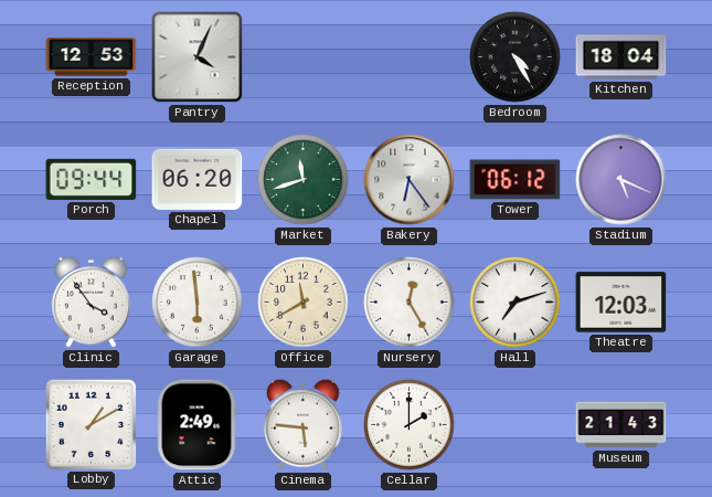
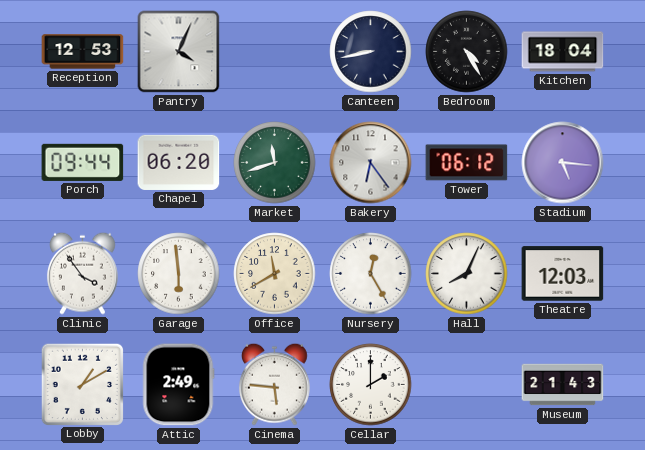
Canteen: none -> 8:43
Stadium: 5:19 -> 5:16
Hall: 7:12 -> 8:04
